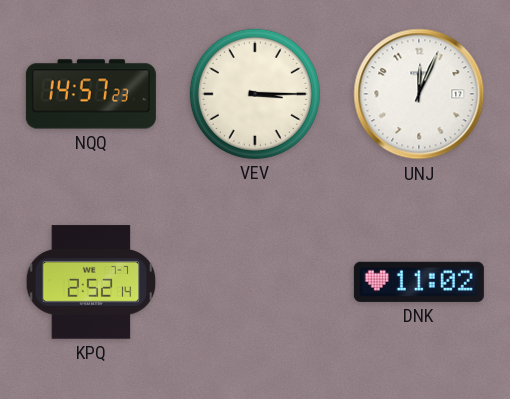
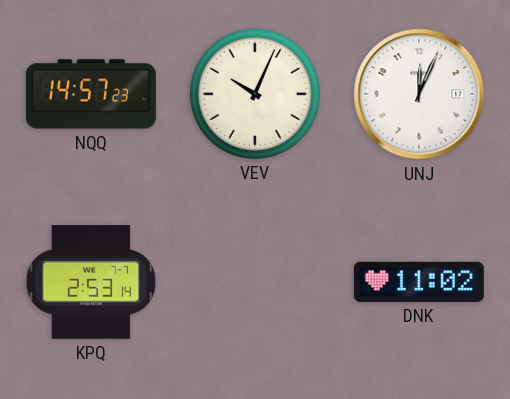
VEV: 3:15 -> 10:04
KPQ: 2:52 -> 2:53
